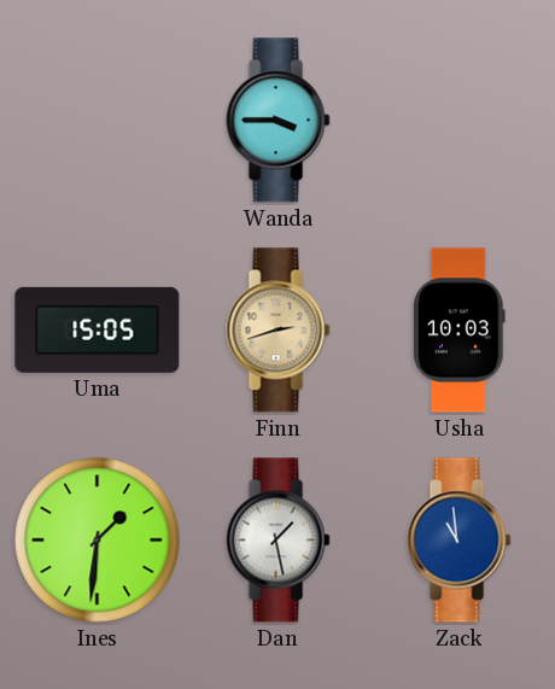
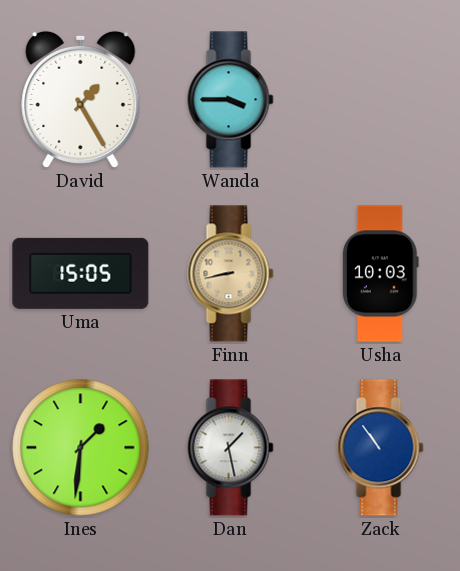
David: none -> 1:25
Finn: 2:42 -> 8:43
Zack: 10:59 -> 10:54
